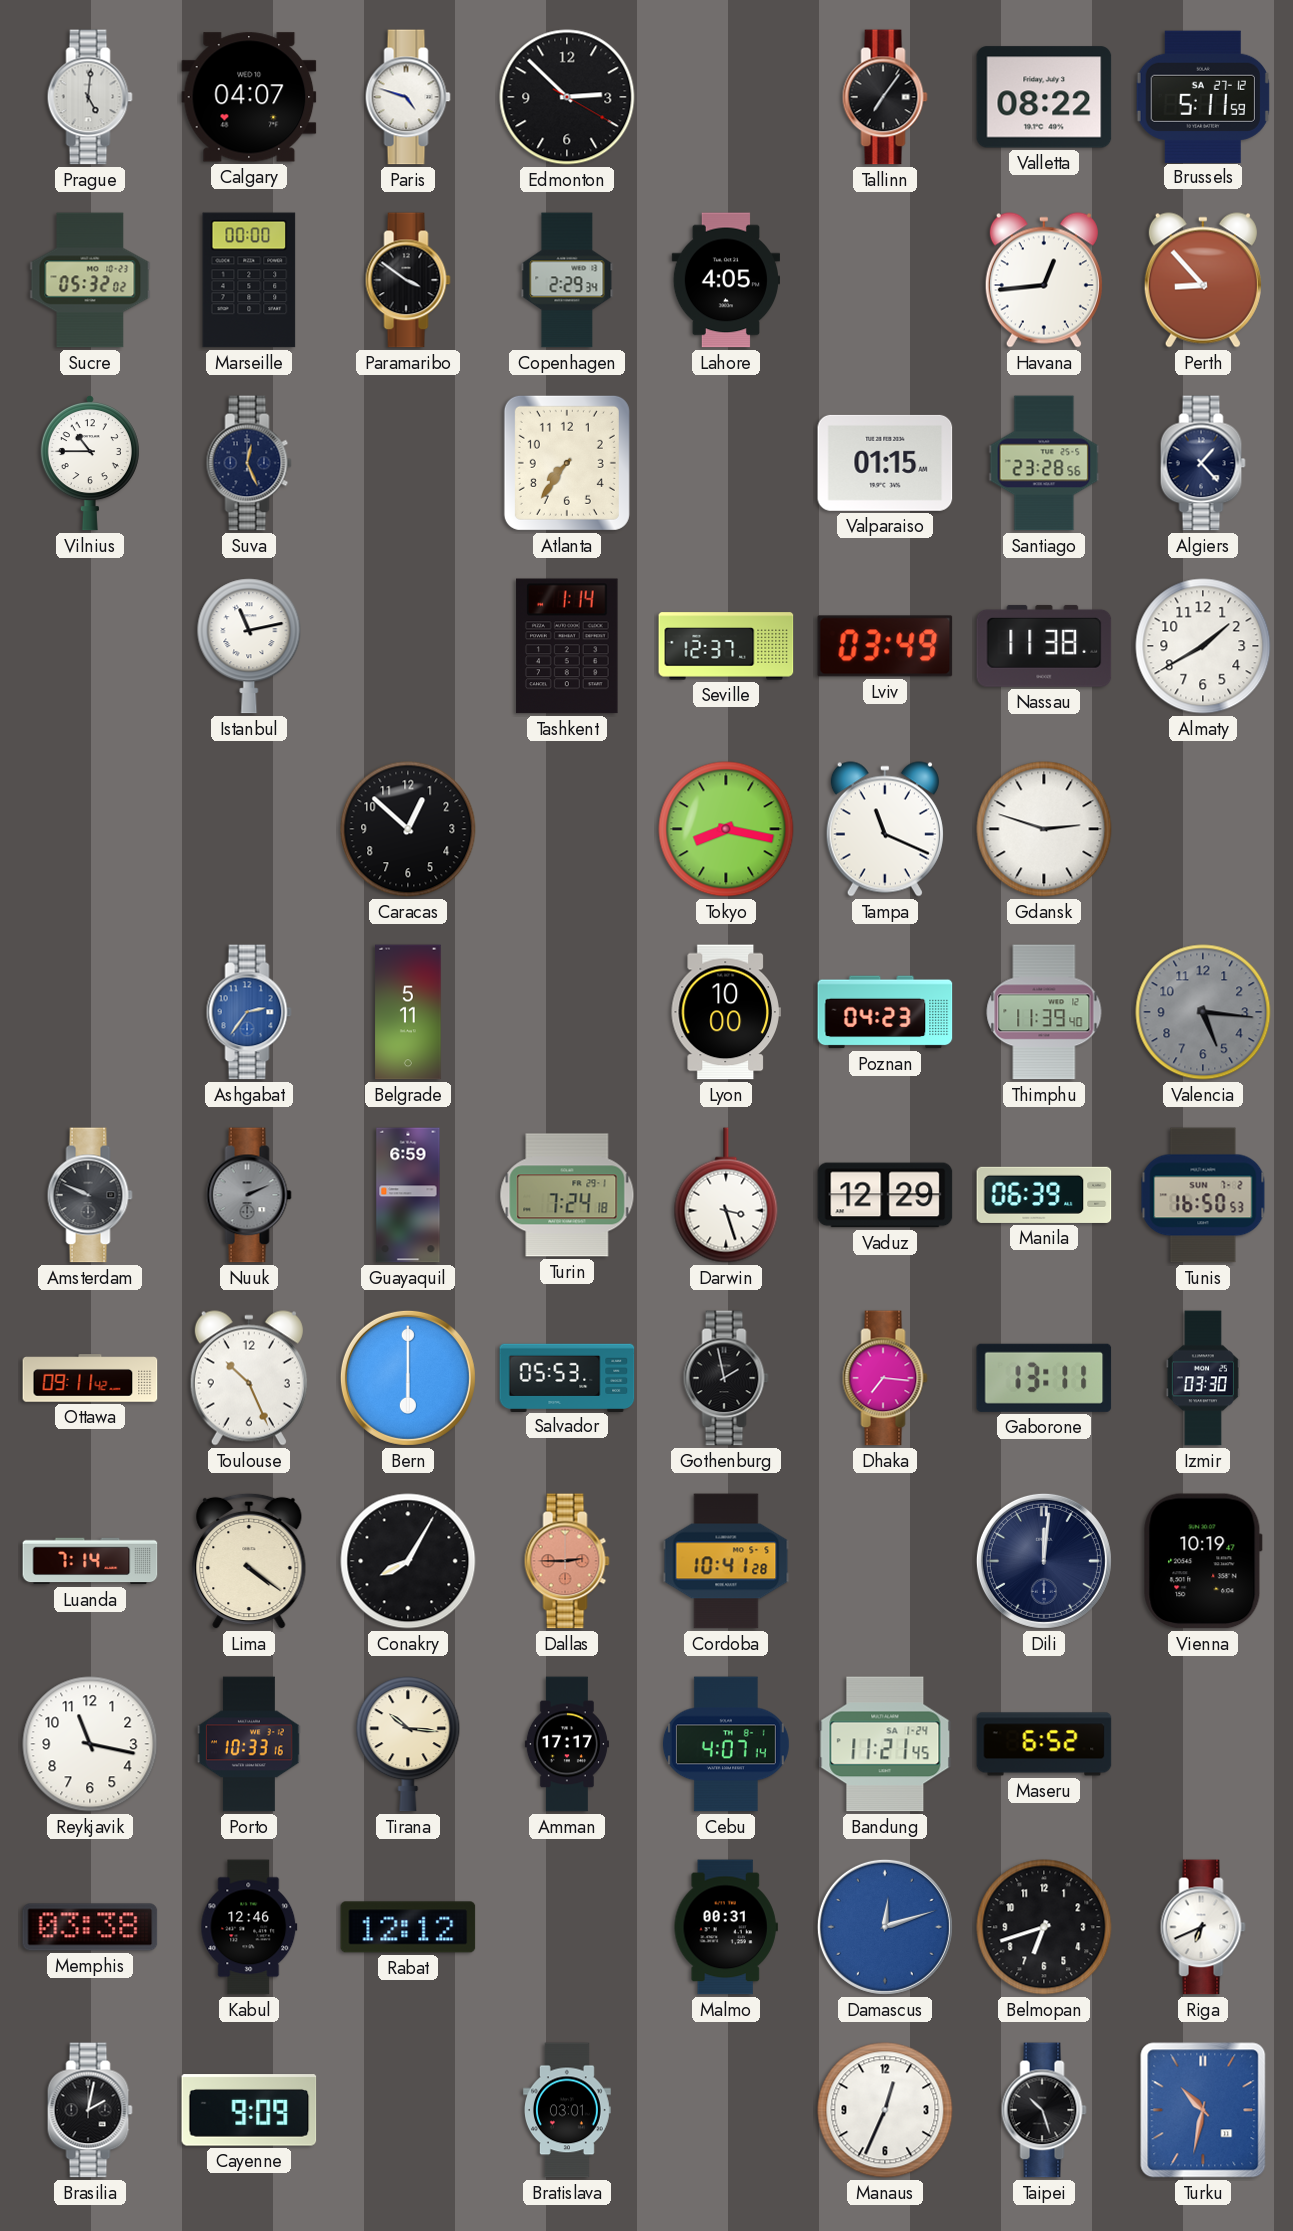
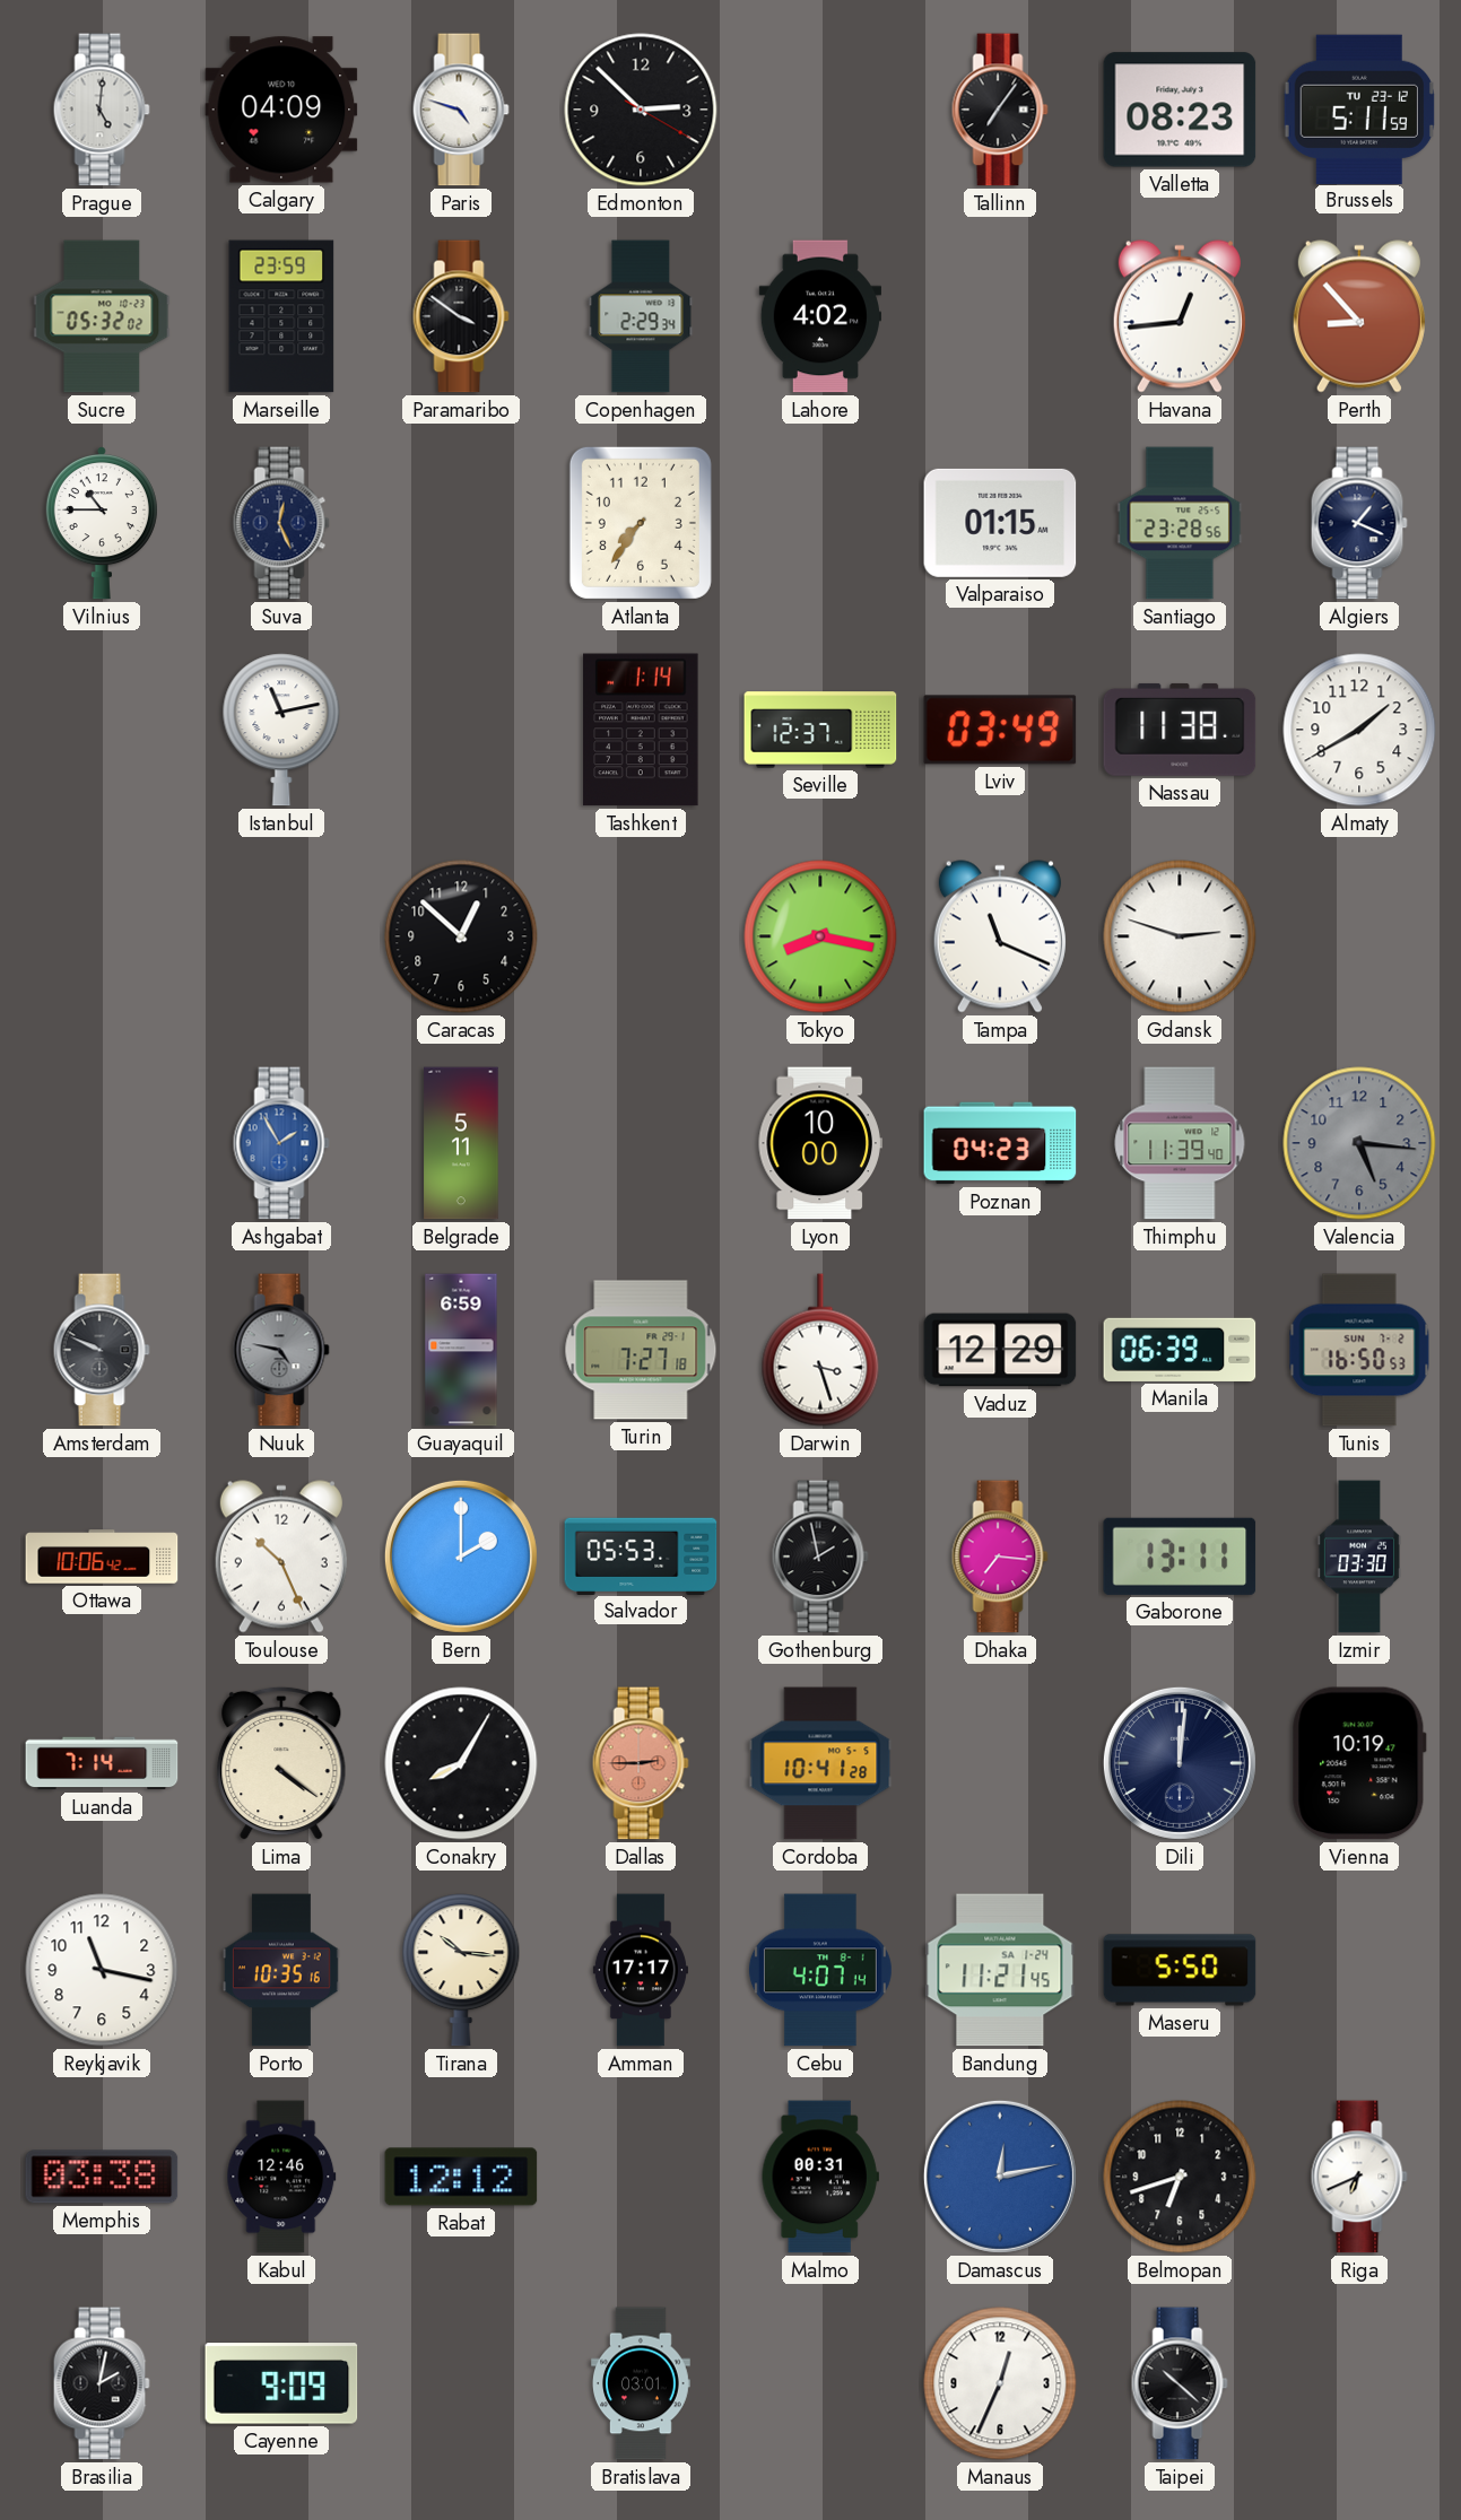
Calgary: 04:07 -> 04:09
Valletta: 08:22 -> 08:23
Brussels date: SA 27-12 -> TU 23-12
Marseille: 00:00 -> 23:59
Lahore: 4:05 -> 4:02
Algiers: 1:23 -> 1:19
Ashgabat: 2:36 -> 1:55
Nuuk: 2:11 -> 4:47
Turin: 7:24 -> 7:27
Ottawa: 09:11 -> 10:06
Bern: 6:00 -> 2:00
Porto: 10:33 -> 10:35
Maseru: 6:52 -> 5:50
Damascus: 12:12 -> 12:13
Taipei: 10:27 -> 10:22
Turku: 10:32 -> none
